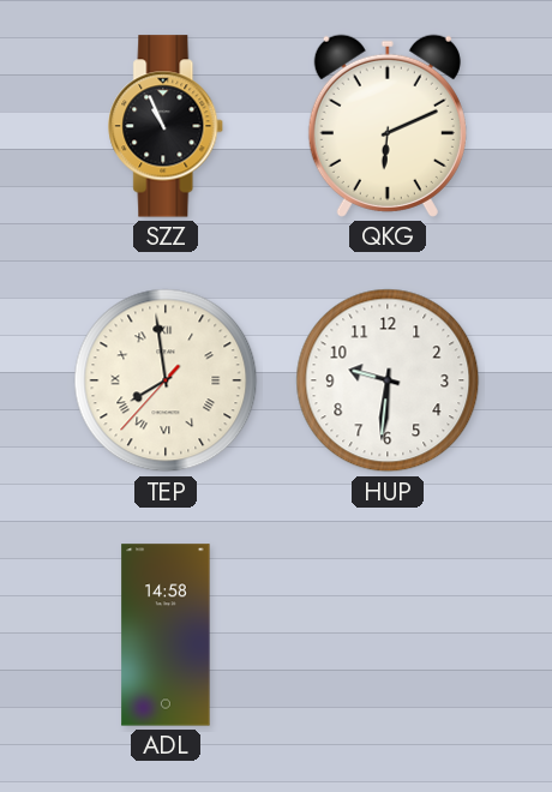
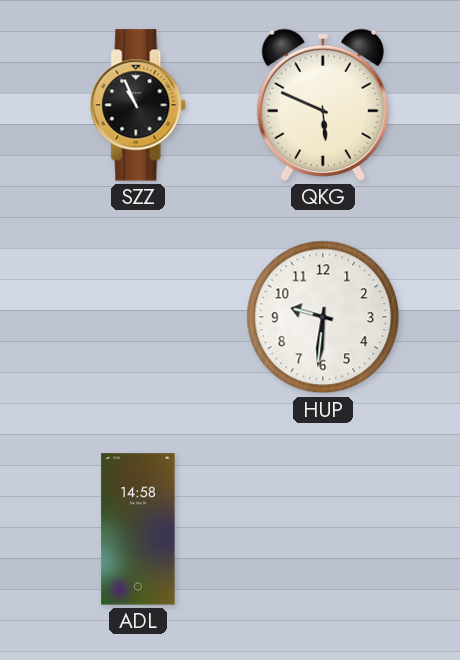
QKG: 6:11 -> 5:49
TEP: 7:58 -> none
